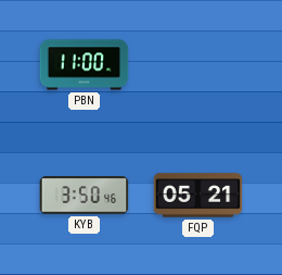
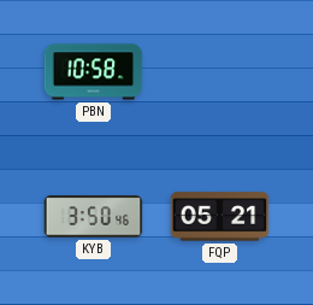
PBN: 11:00 -> 10:58
